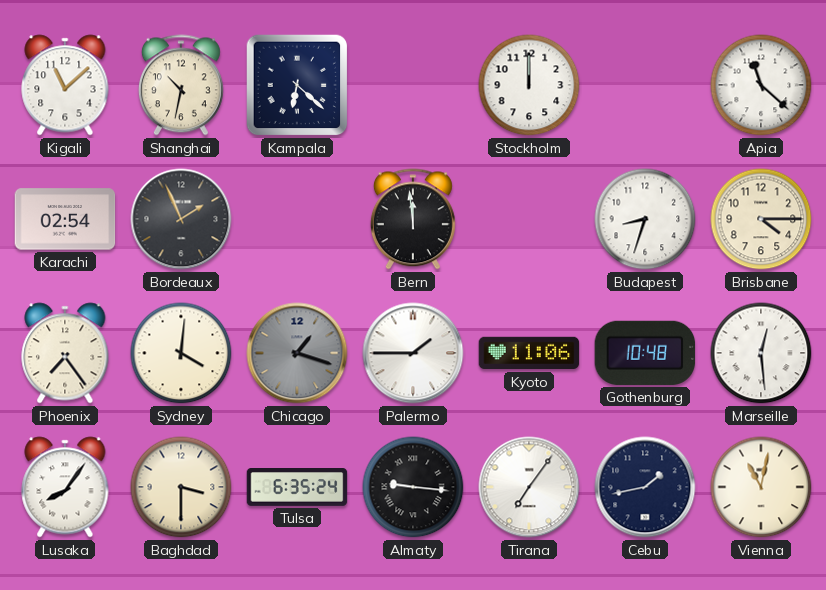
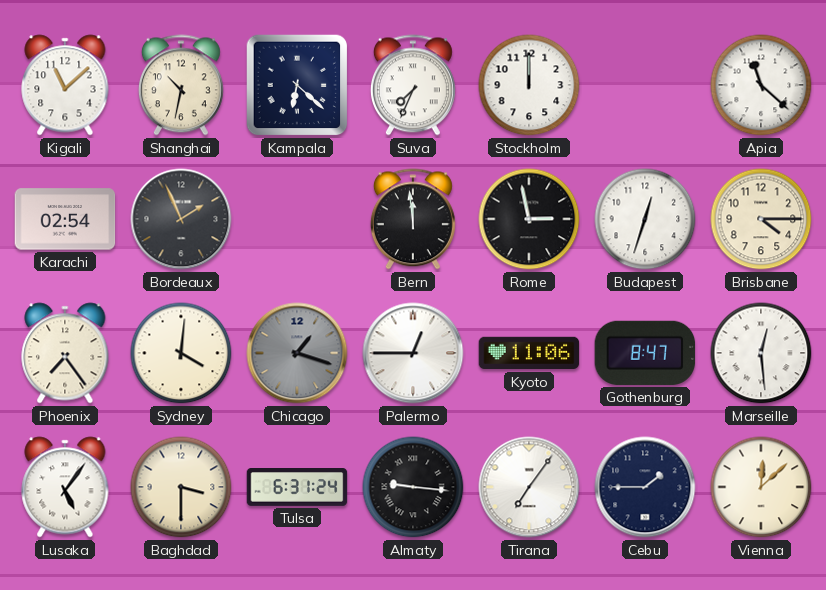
Suva: none -> 7:34
Rome: none -> 2:58
Budapest: 8:33 -> 12:33
Palermo: 1:45 -> 12:45
Gothenburg: 10:48 -> 8:47
Lusaka: 8:06 -> 5:06
Tulsa: 6:35 -> 6:31
Cebu: 1:43 -> 1:45
Vienna: 11:02 -> 12:08
